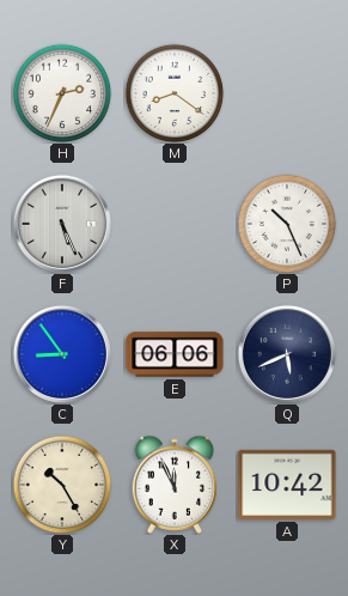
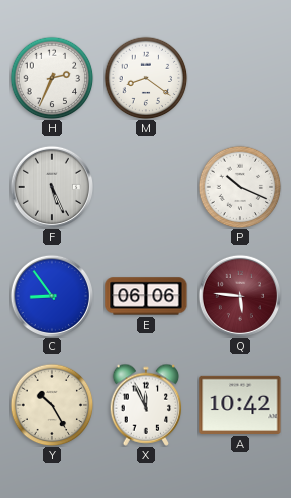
P: 10:26 -> 10:19
Q: 5:41 -> 5:46
Q dial: navy -> burgundy
